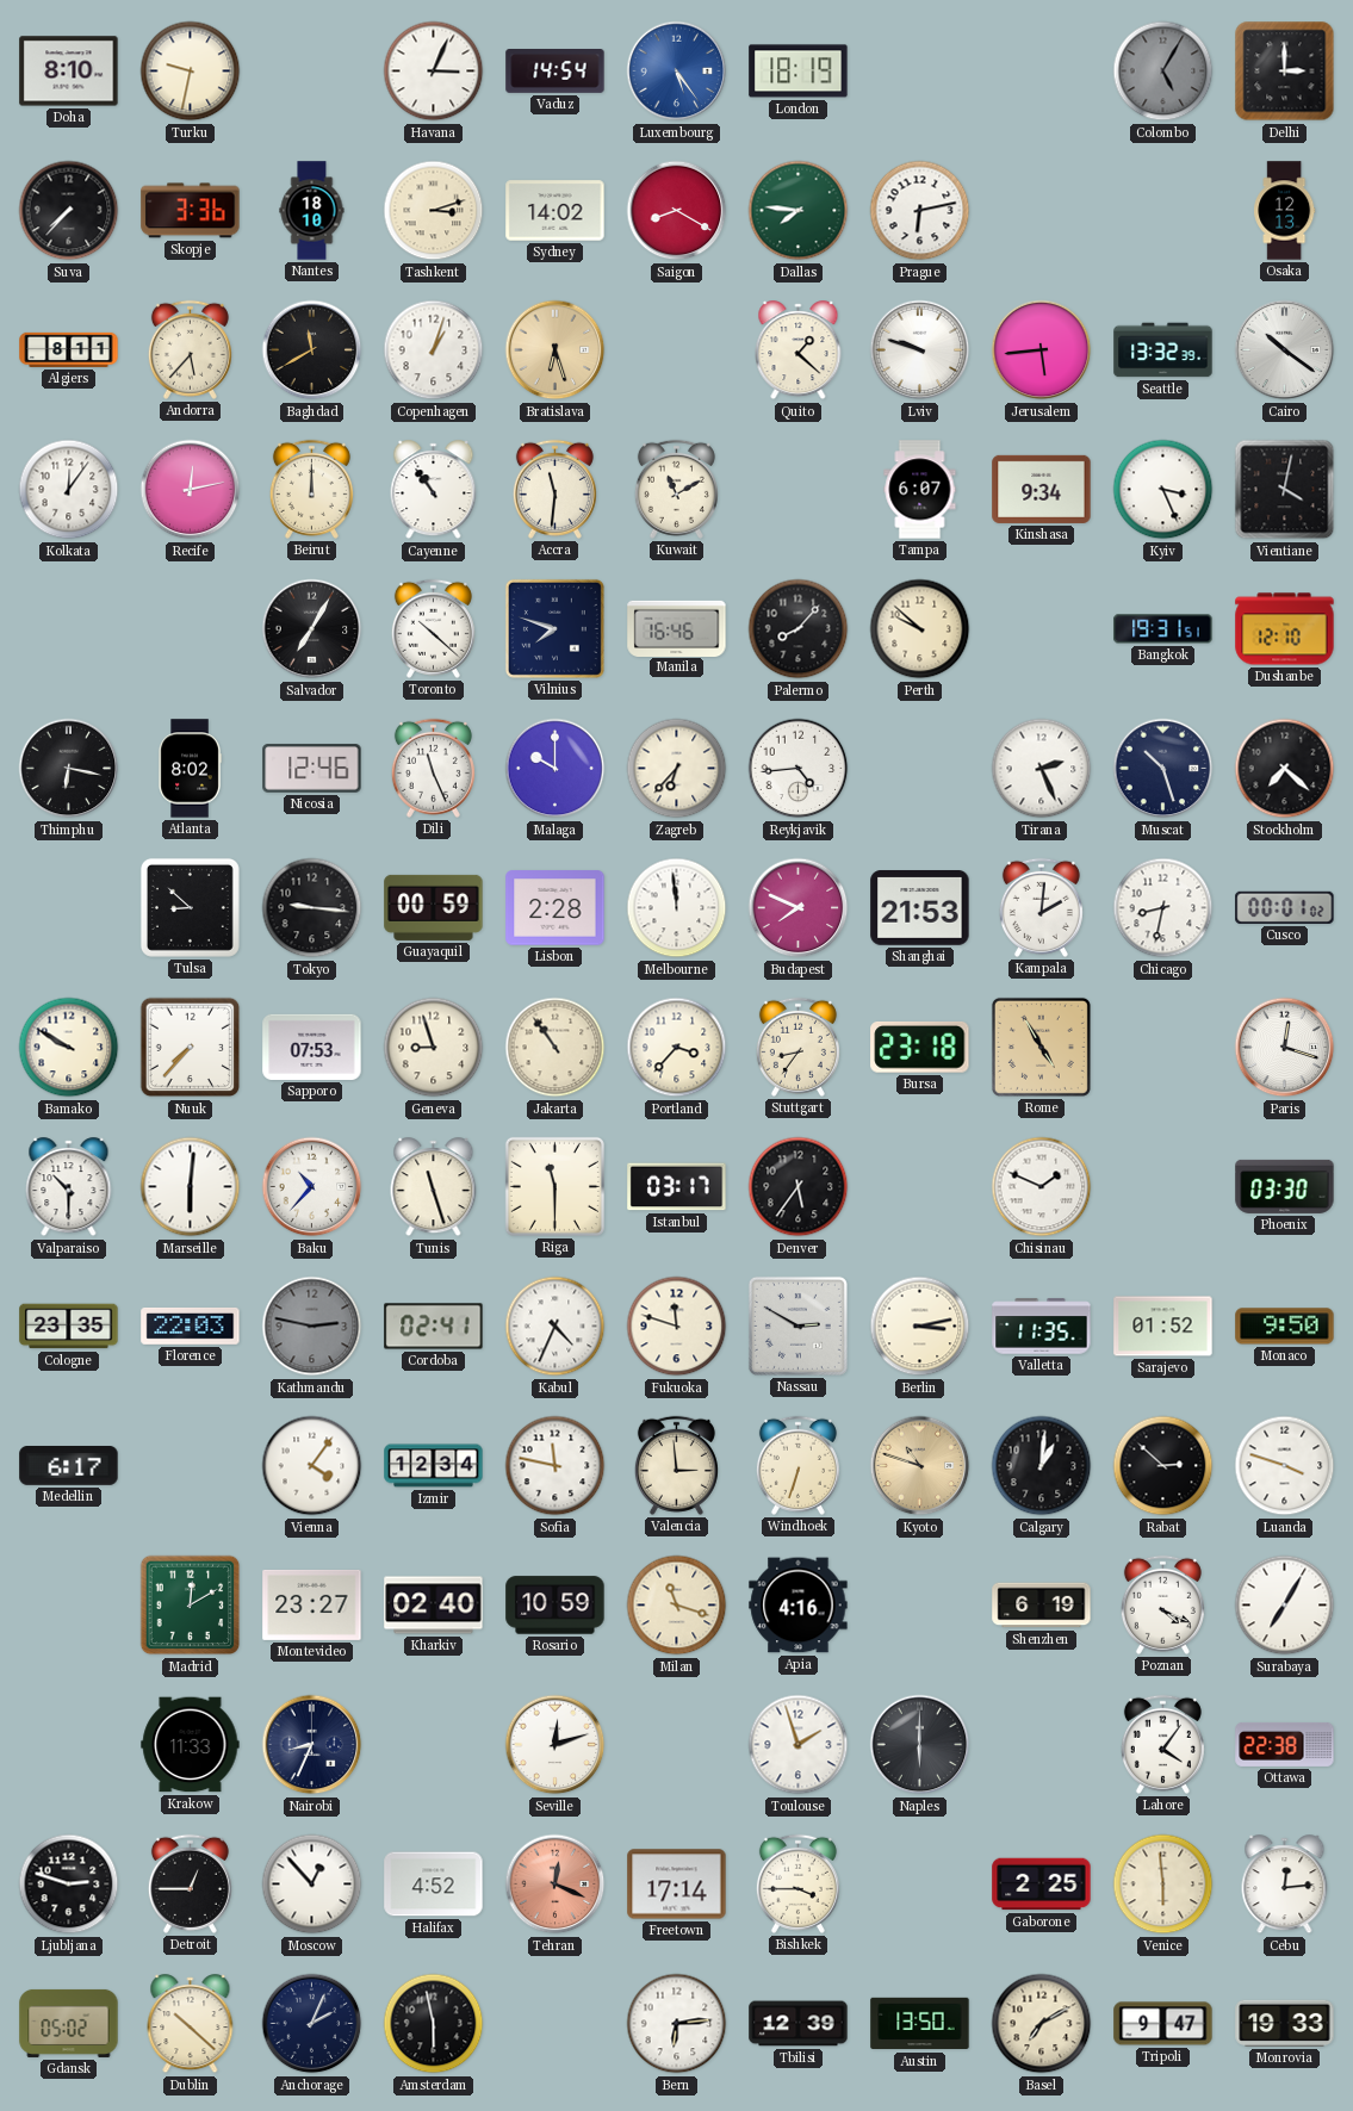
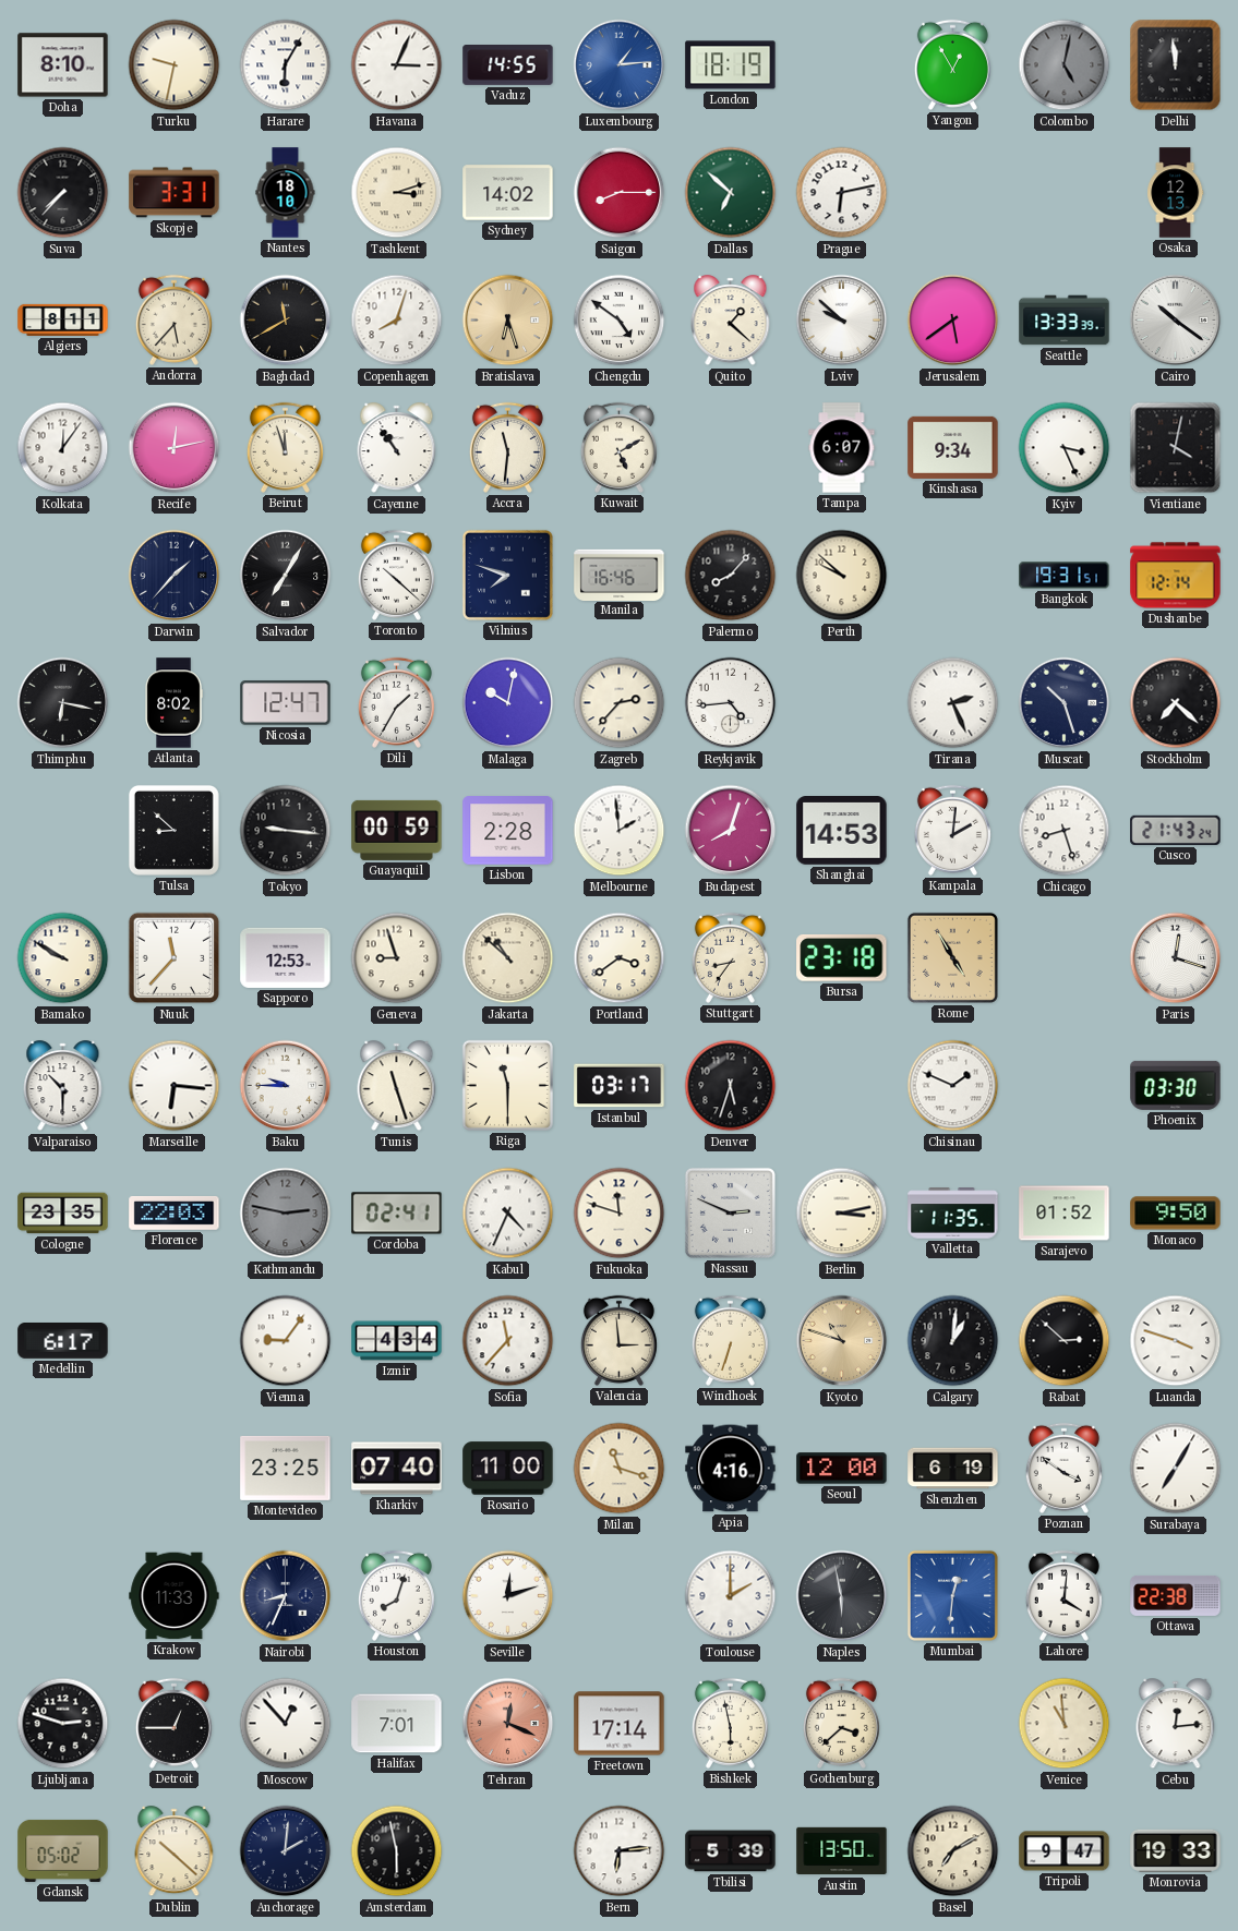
Harare: none -> 6:05
Vaduz: 14:54 -> 14:55
Luxembourg: 5:24 -> 1:14
Yangon: none -> 12:55
Colombo: 5:05 -> 5:02
Delhi: 3:00 -> 11:59
Skopje: 3:36 -> 3:31
Saigon: 8:20 -> 8:15
Dallas: 7:46 -> 6:52
Copenhagen: 1:03 -> 8:03
Chengdu: none -> 4:51
Lviv: 9:48 -> 9:52
Jerusalem: 5:44 -> 5:39
Seattle: 13:32 -> 13:33
Beirut: 12:00 -> 11:57
Kuwait: 11:10 -> 5:10
Darwin: none -> 1:37
Dushanbe: 12:10 -> 12:14
Nicosia: 12:46 -> 12:47
Dili: 11:26 -> 1:35
Malaga: 10:00 -> 10:02
Zagreb: 6:37 -> 2:37
Melbourne: 11:59 -> 1:59
Budapest: 7:49 -> 8:03
Shanghai: 21:53 -> 14:53
Chicago: 8:32 -> 8:27
Cusco: 00:01 -> 21:43
Nuuk: 7:37 -> 11:37
Sapporo: 07:53 -> 12:53
Jakarta: 10:54 -> 10:52
Portland: 3:37 -> 3:39
Marseille: 6:01 -> 6:16
Baku: 10:37 -> 9:45
Denver: 5:36 -> 5:33
Nassau: 2:50 -> 2:49
Vienna: 4:06 -> 9:06
Izmir: 12:34 -> 4:34
Sofia: 11:47 -> 11:37
Madrid: 12:10 -> none
Montevideo: 23:27 -> 23:25
Kharkiv: 02:40 -> 07:40
Rosario: 10:59 -> 11:00
Seoul: none -> 12:00
Poznan: 4:19 -> 3:51
Houston: none -> 8:03
Toulouse: 1:57 -> 2:00
Naples: 6:00 -> 5:58
Mumbai: none -> 12:31
Lahore: 4:06 -> 4:01
Halifax: 4:52 -> 7:01
Bishkek: 3:45 -> 5:58
Gothenburg: none -> 3:38
Gaborone: 2:25 -> none
Venice: 5:59 -> 10:59
Anchorage: 2:04 -> 2:01
Tbilisi: 12:39 -> 5:39
